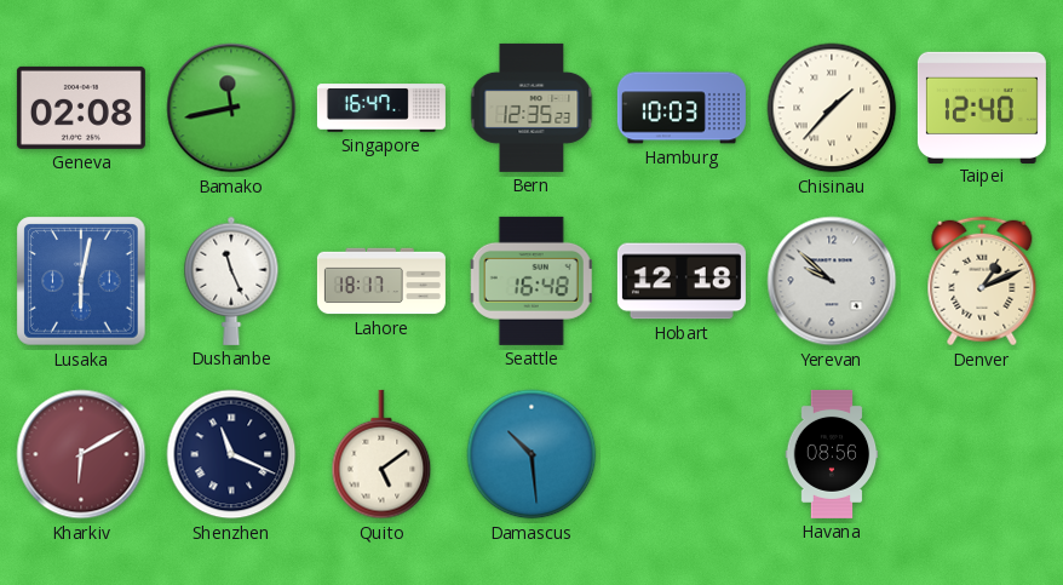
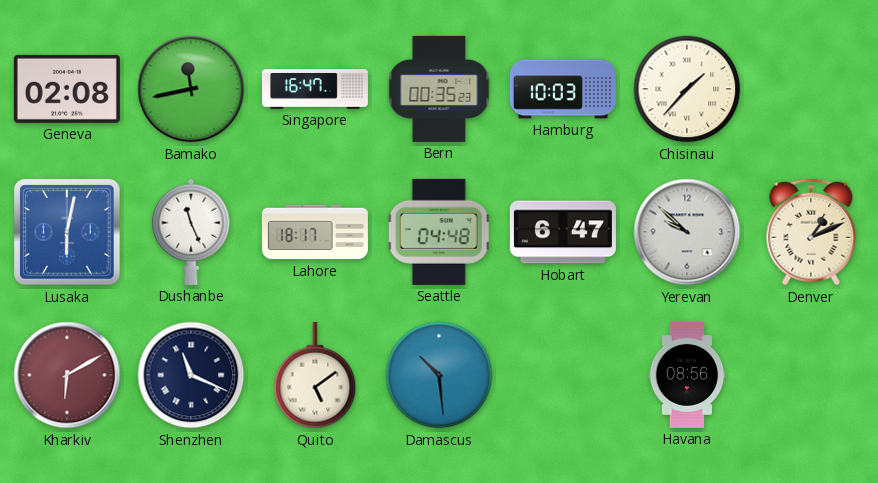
Bern: 12:35 -> 00:35
Taipei: 12:40 -> none
Seattle: 16:48 -> 04:48
Hobart: 12:18 -> 6:47
